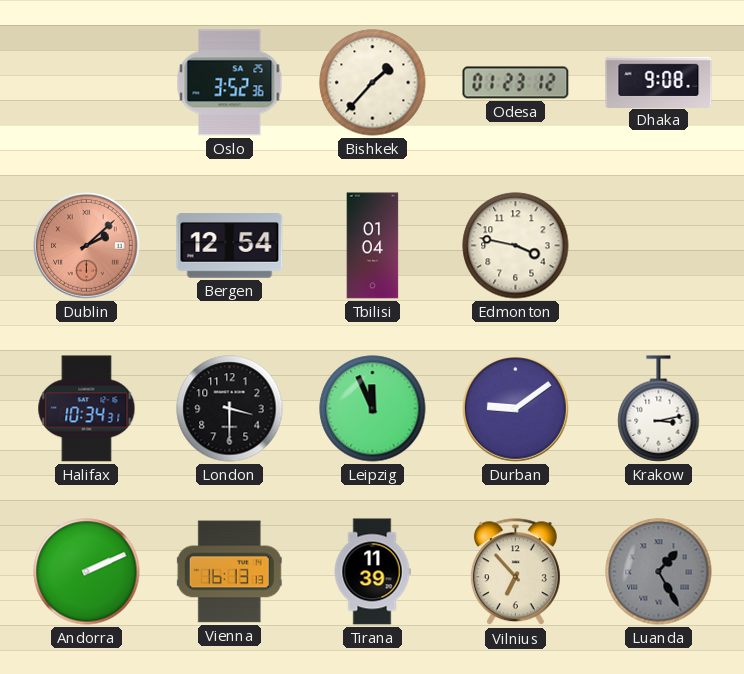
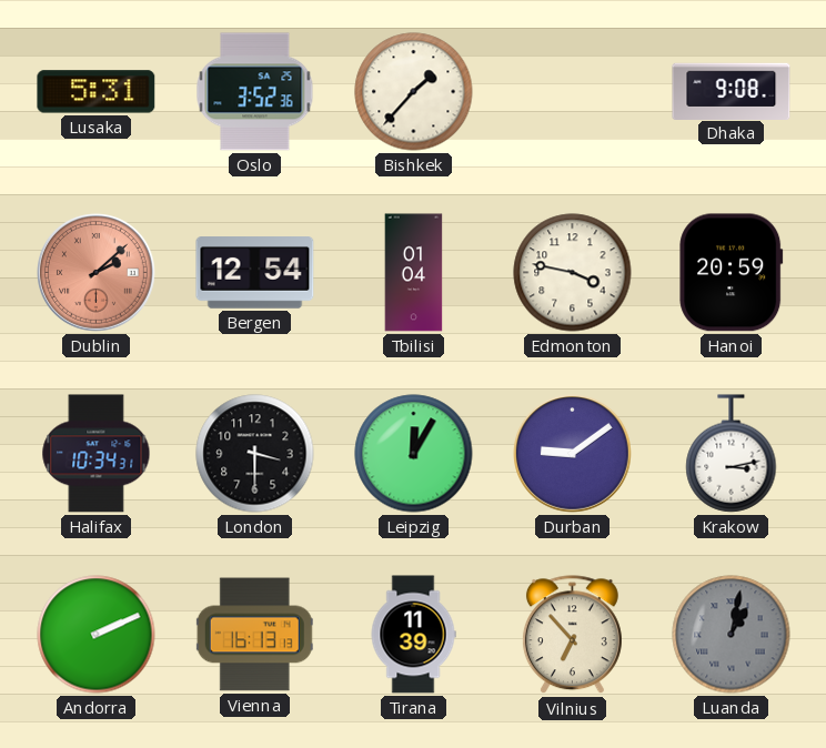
Lusaka: none -> 5:31
Odesa: 01:23 -> none
Hanoi: none -> 20:59
Leipzig: 11:56 -> 12:05
Luanda: 1:25 -> 1:02
